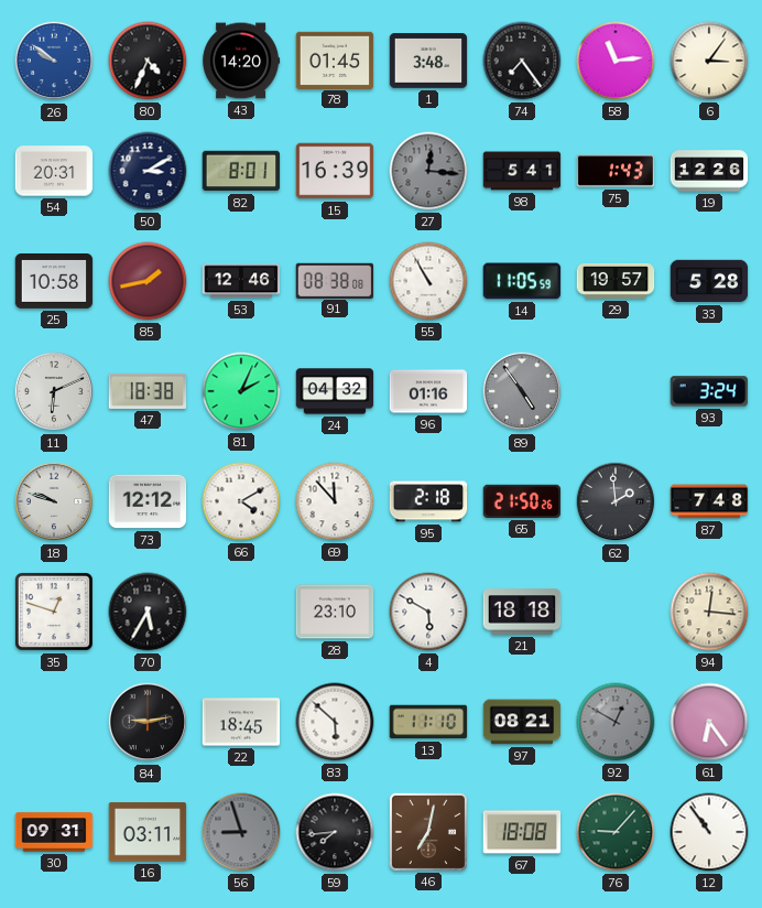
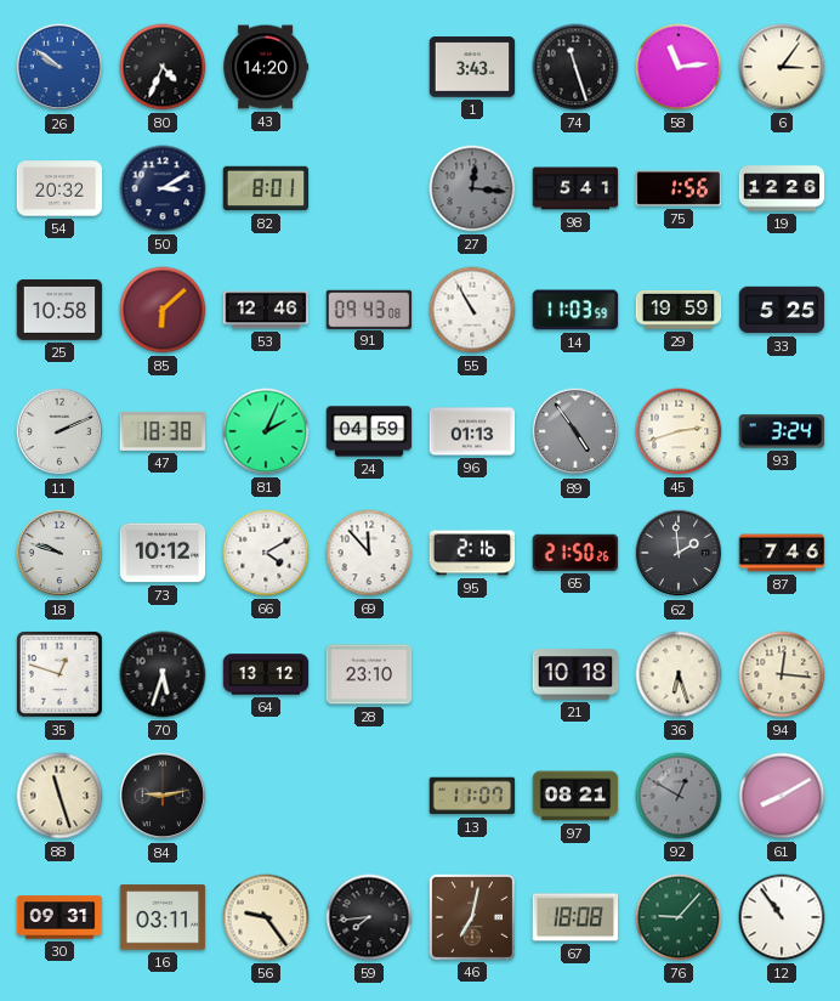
78: 01:45 -> none
1: 3:48 -> 3:43
74: 7:24 -> 11:27
54: 20:31 -> 20:32
15: 16:39 -> none
75: 1:43 -> 1:56
85: 1:43 -> 6:08
91: 08:38 -> 09:43
14: 11:05 -> 11:03
29: 19:57 -> 19:59
33: 5:28 -> 5:25
11: 6:11 -> 2:11
24: 04:32 -> 04:59
96: 01:16 -> 01:13
45: none -> 2:42
73: 12:12 -> 10:12
95: 2:18 -> 2:16
87: 7:48 -> 7:46
70: 5:35 -> 5:33
64: none -> 13:12
4: 5:50 -> none
21: 18:18 -> 10:18
36: none -> 6:27
88: none -> 11:27
22: 18:45 -> none
83: 5:52 -> none
13: 11:10 -> 11:07
61: 6:24 -> 8:10
56: 8:57 -> 9:24
56 dial: grey -> cream
